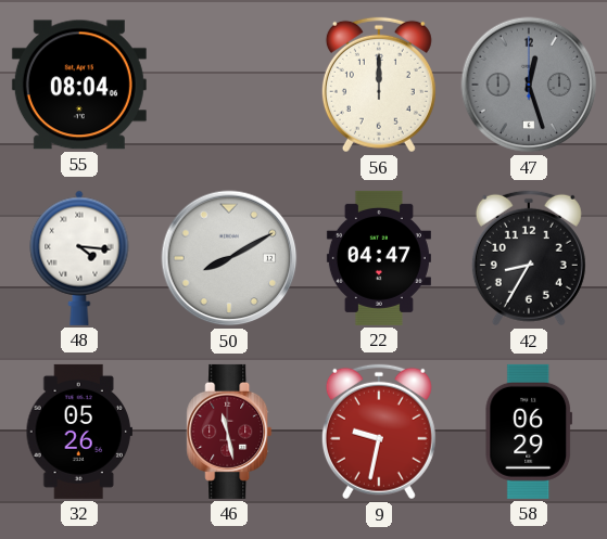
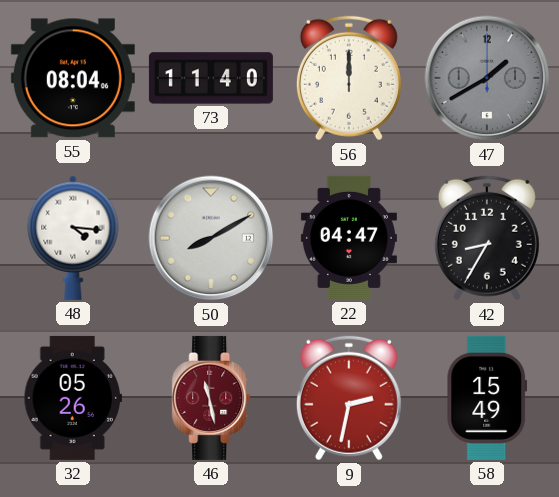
73: none -> 11:40
47: 12:27 -> 1:40
9: 9:32 -> 2:32
58: 06:29 -> 15:49
